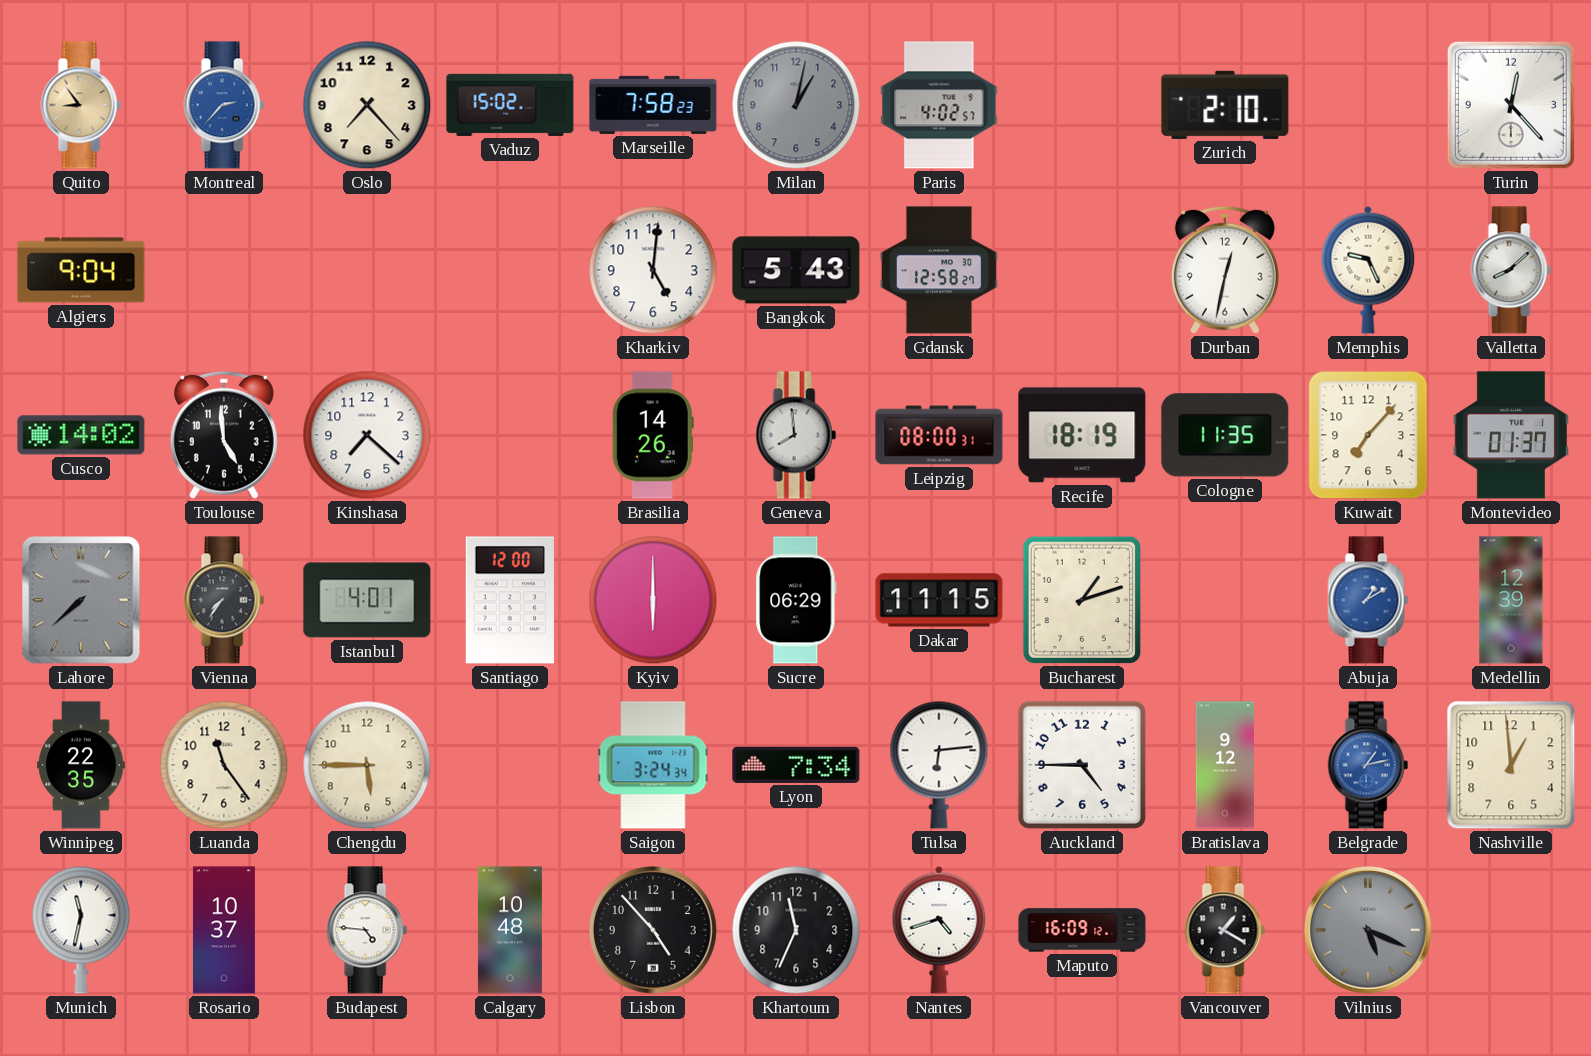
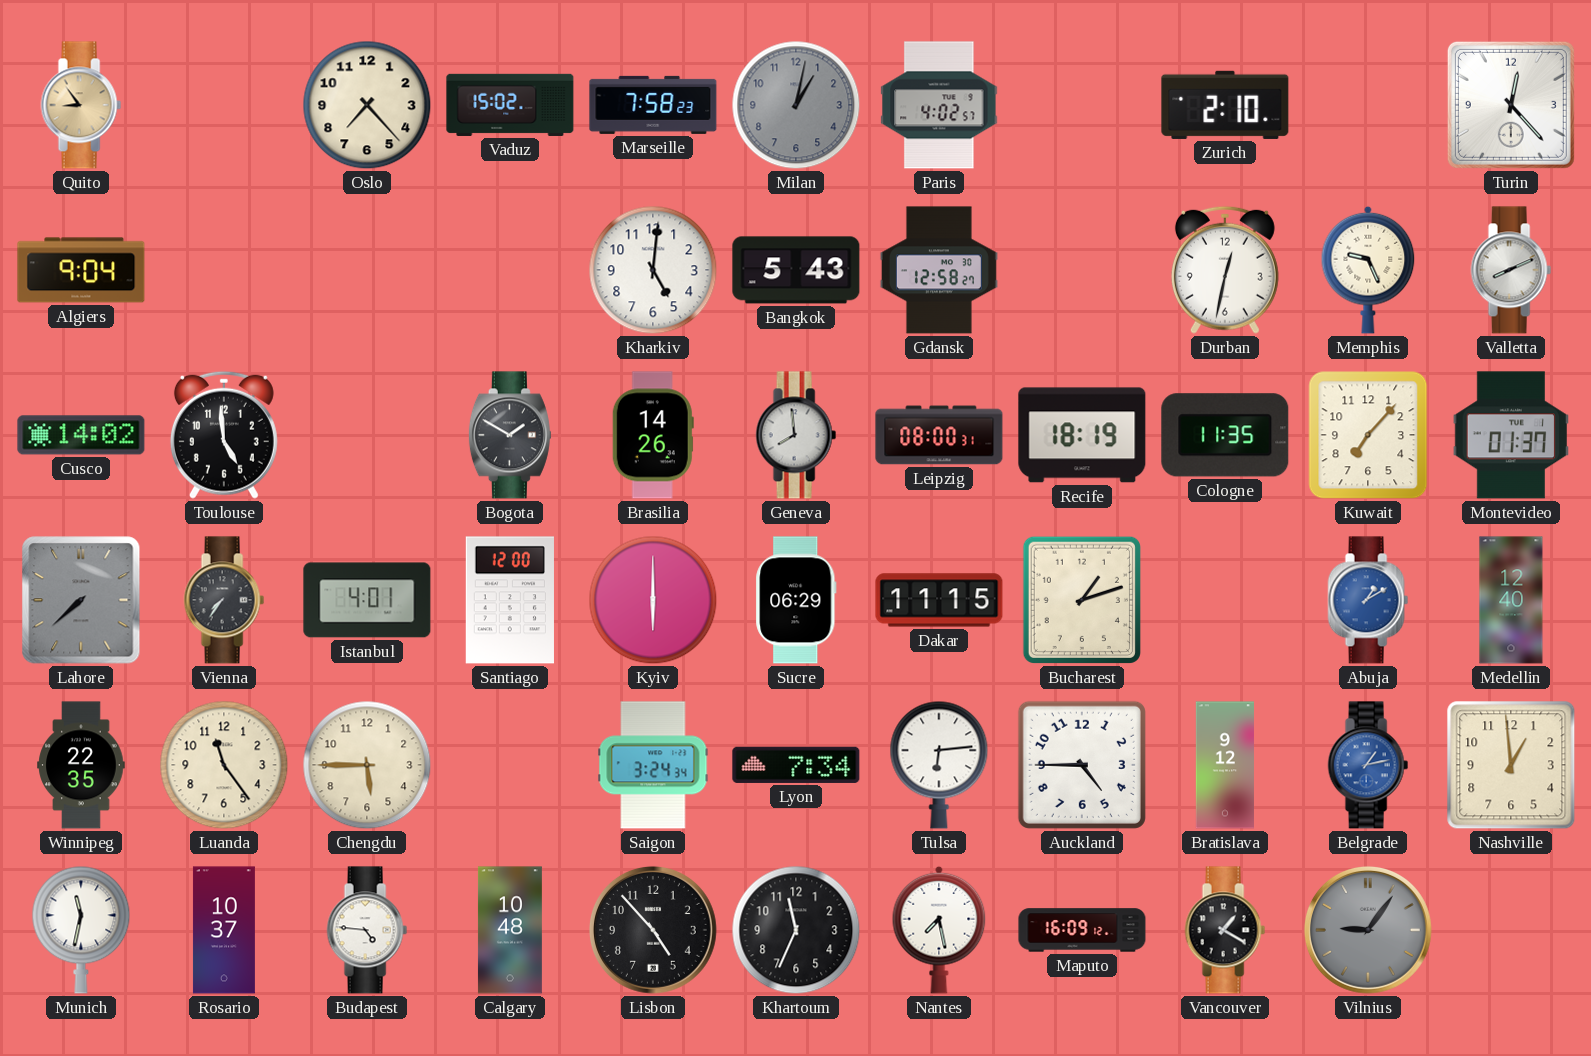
Montreal: 2:37 -> none
Valletta: 8:08 -> 8:11
Kinshasa: 7:22 -> none
Bogota: none -> 1:50
Medellin: 12:39 -> 12:40
Nantes: 4:42 -> 7:28
Vilnius: 5:19 -> 9:06
